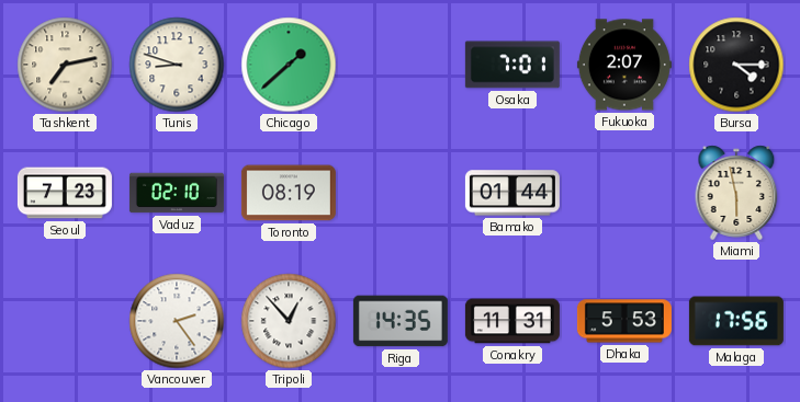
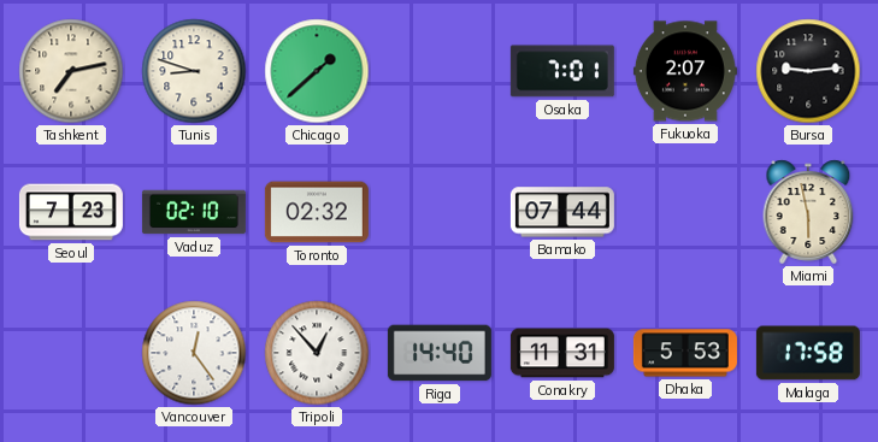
Bursa: 4:15 -> 9:14
Toronto: 08:19 -> 02:32
Bamako: 01:44 -> 07:44
Vancouver: 2:24 -> 12:24
Riga: 14:35 -> 14:40
Malaga: 17:56 -> 17:58
